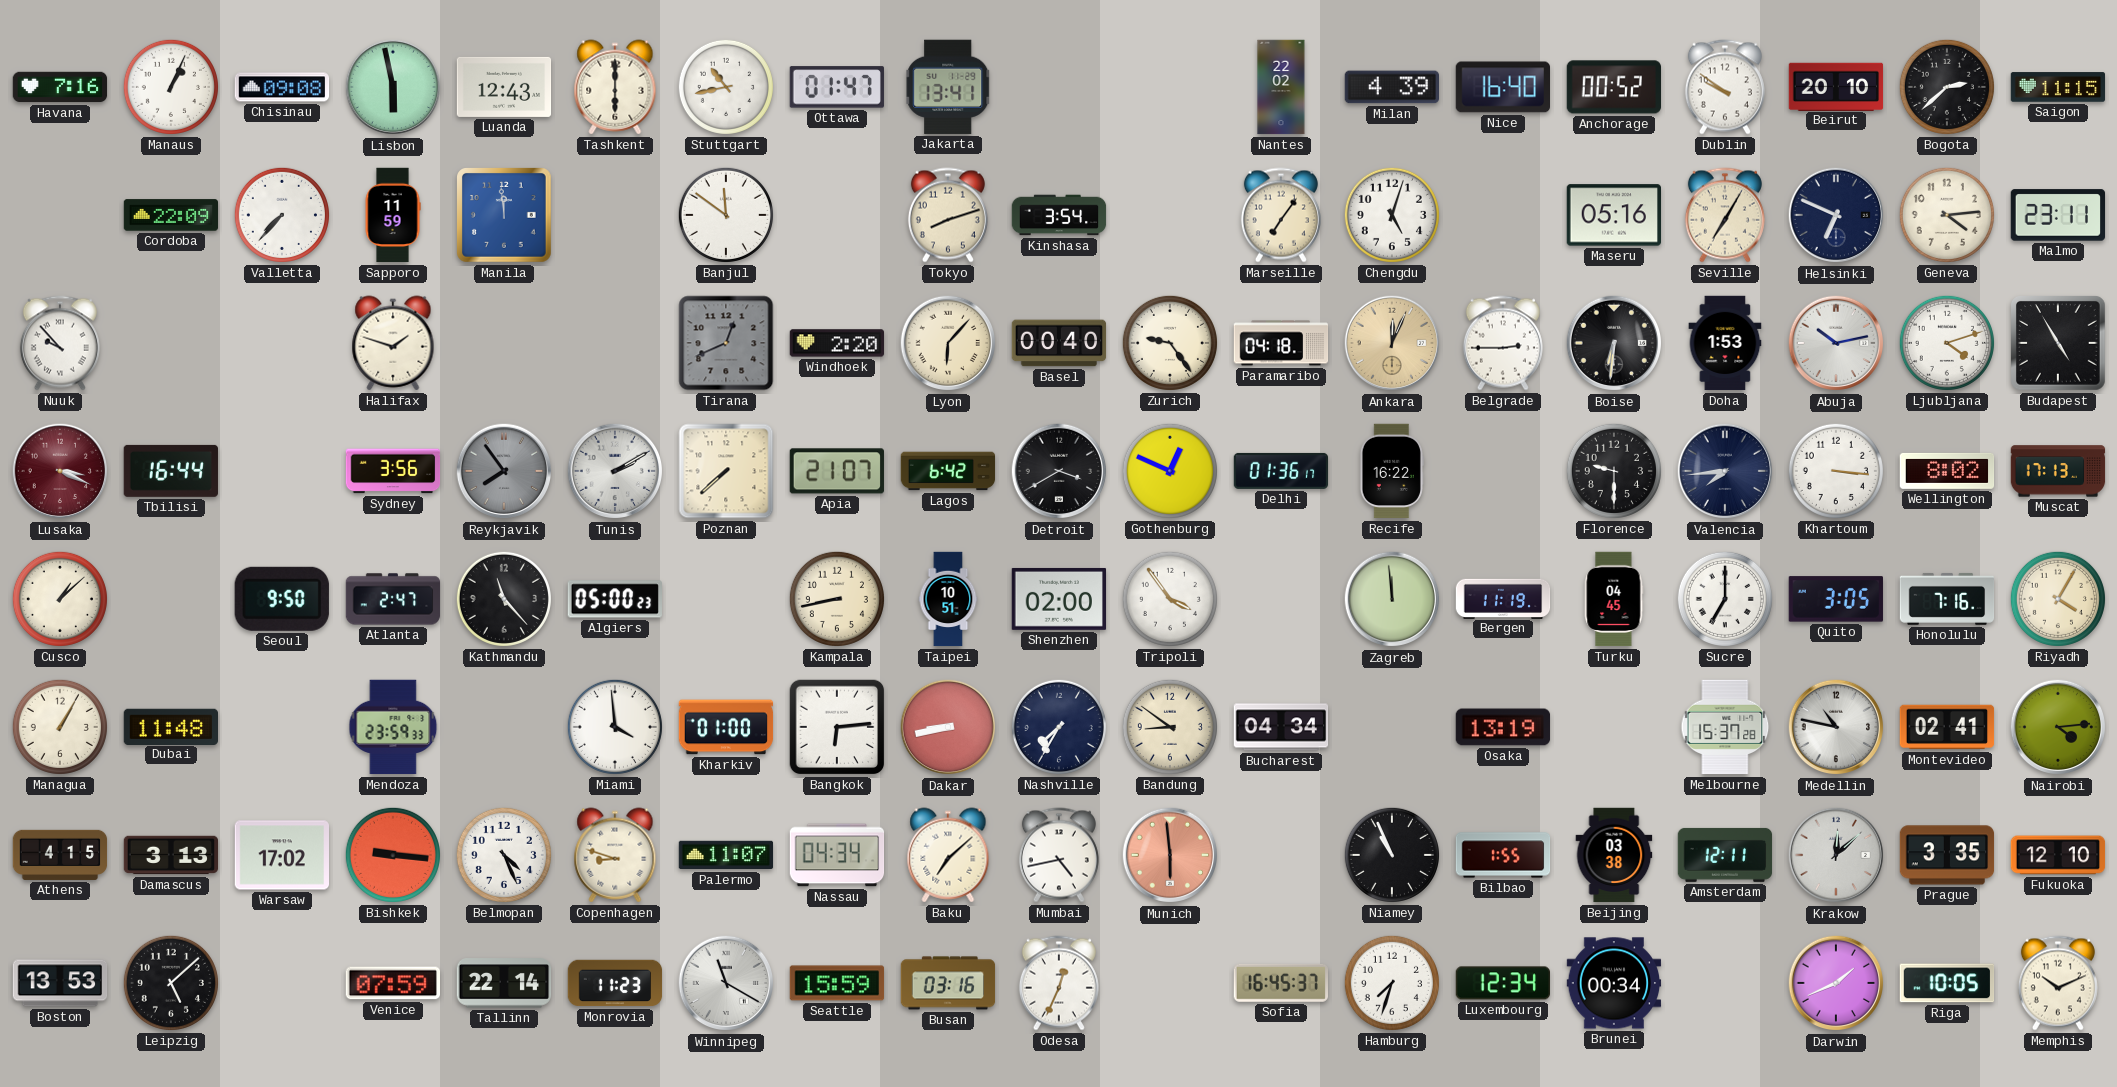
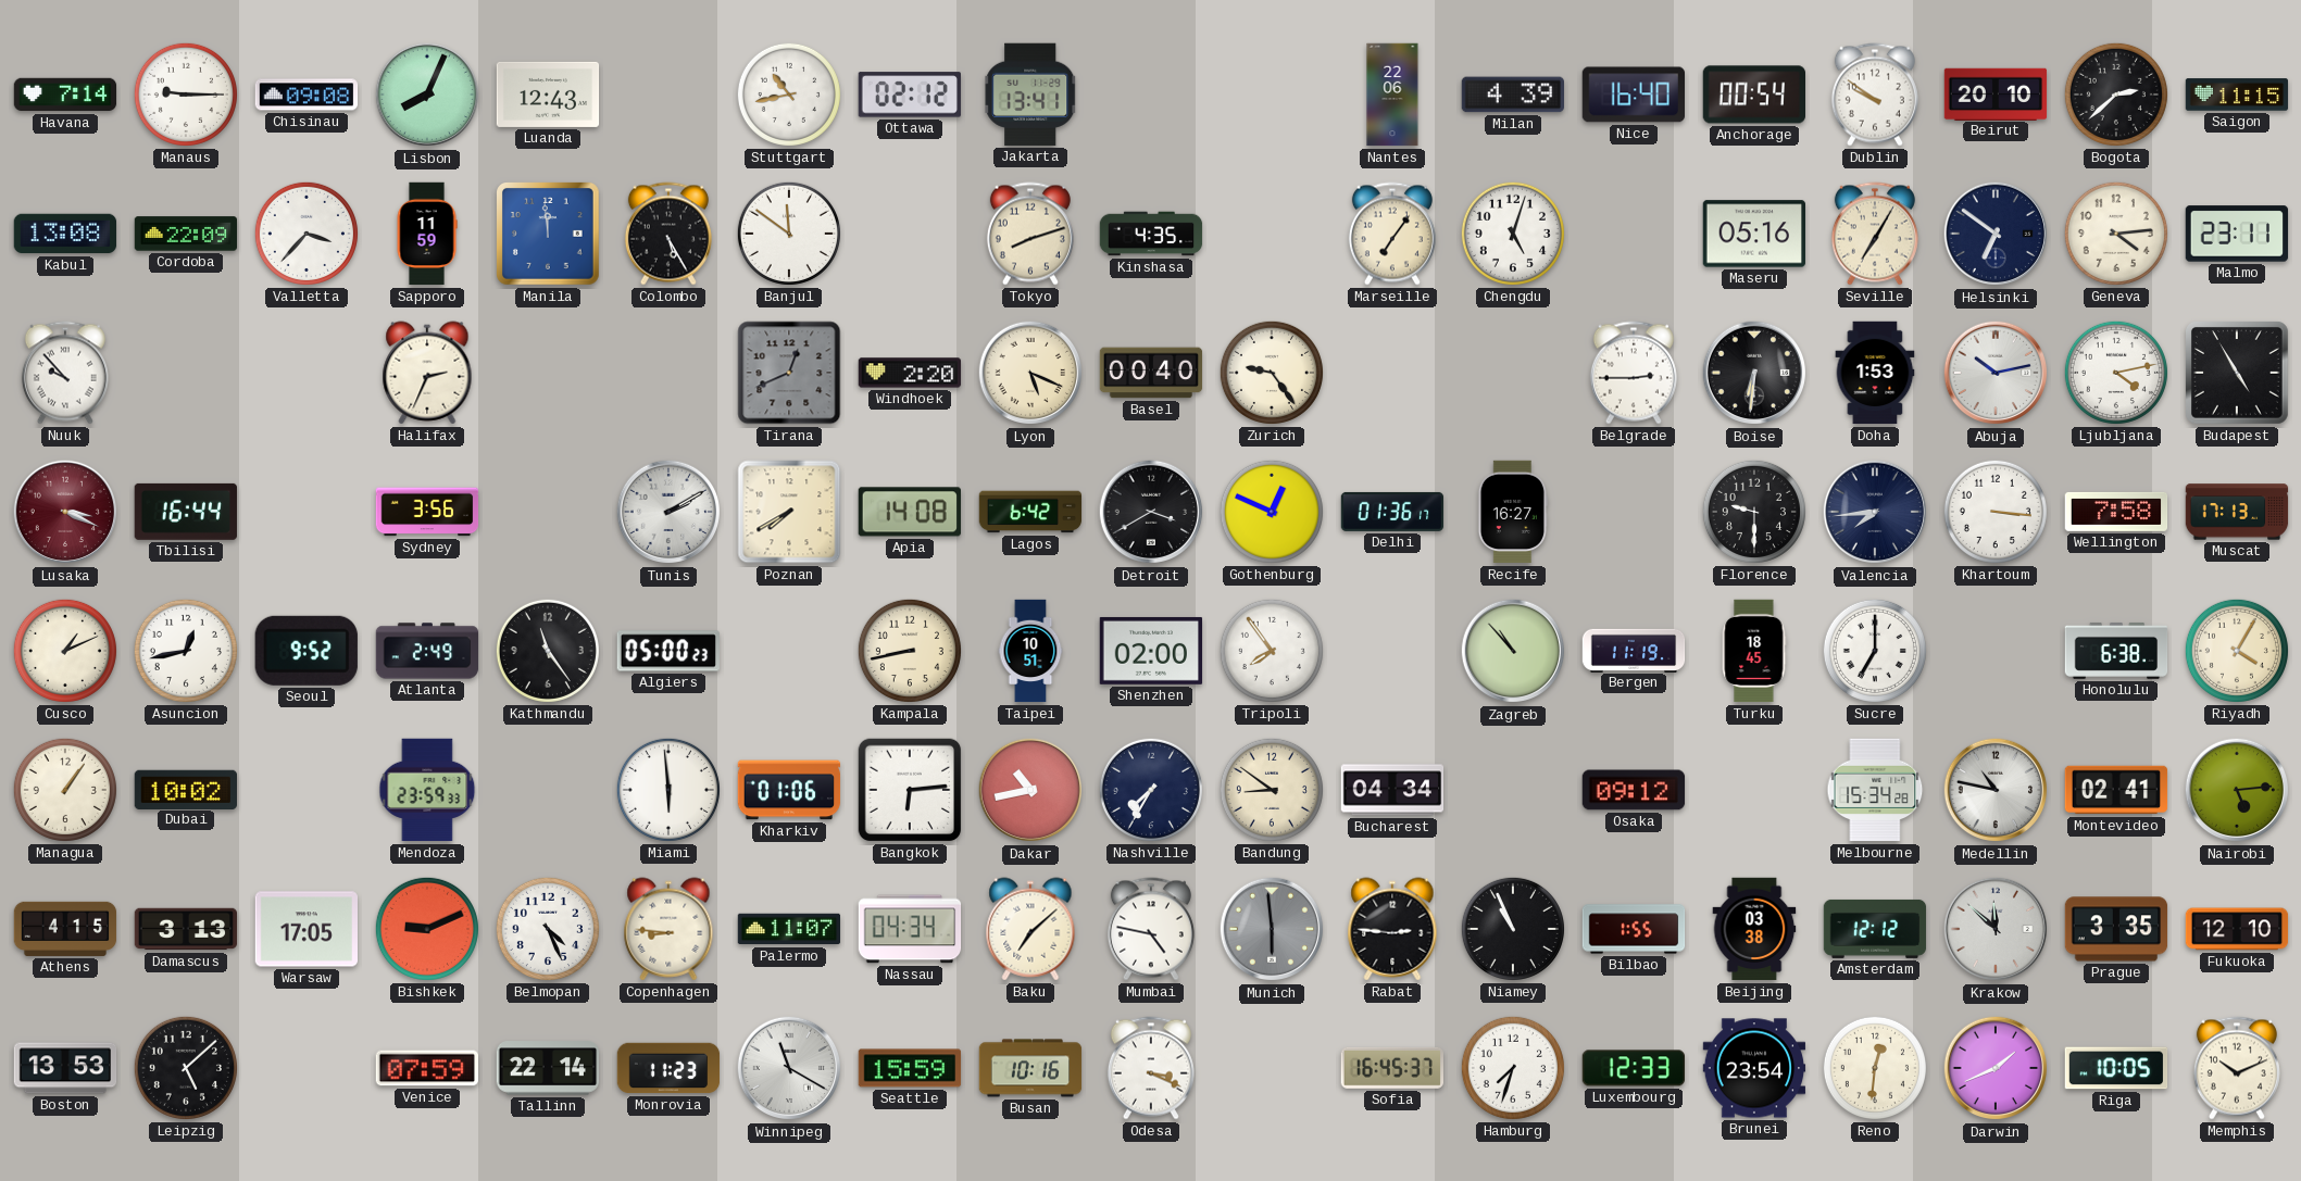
Havana: 7:16 -> 7:14
Manaus: 1:04 -> 9:15
Lisbon: 5:58 -> 8:04
Tashkent: 6:00 -> none
Ottawa: 01:47 -> 02:12
Nantes: 22:02 -> 22:06
Anchorage: 00:52 -> 00:54
Kabul: none -> 13:08
Valletta: 7:37 -> 3:37
Colombo: none -> 5:25
Kinshasa: 3:54 -> 4:35
Helsinki: 6:49 -> 6:51
Halifax: 1:48 -> 2:34
Lyon: 6:07 -> 5:19
Paramaribo: 04:18 -> none
Ankara: 12:04 -> none
Ljubljana: 4:12 -> 4:13
Reykjavik: 7:54 -> none
Poznan: 7:38 -> 7:40
Apia: 21:07 -> 14:08
Recife: 16:22 -> 16:27
Wellington: 8:02 -> 7:58
Cusco: 1:08 -> 1:11
Asuncion: none -> 12:43
Seoul: 9:50 -> 9:52
Atlanta: 2:47 -> 2:49
Kathmandu: 11:23 -> 11:24
Tripoli: 3:54 -> 7:54
Zagreb: 11:59 -> 10:53
Turku: 04:45 -> 18:45
Quito: 3:05 -> none
Honolulu: 7:16 -> 6:38
Managua: 1:05 -> 1:06
Dubai: 11:48 -> 10:02
Miami: 3:59 -> 5:59
Kharkiv: 01:00 -> 01:06
Dakar: 8:43 -> 10:43
Osaka: 13:19 -> 09:12
Melbourne: 15:37 -> 15:34
Nairobi: 4:14 -> 5:14
Warsaw: 17:02 -> 17:05
Bishkek: 9:16 -> 9:11
Copenhagen: 8:48 -> 8:46
Mumbai: 4:43 -> 4:47
Munich dial: salmon -> grey
Rabat: none -> 2:46
Amsterdam: 12:11 -> 12:12
Krakow: 12:08 -> 11:52
Busan: 03:16 -> 10:16
Odesa: 12:34 -> 3:19
Luxembourg: 12:34 -> 12:33
Brunei: 00:34 -> 23:54
Reno: none -> 12:31
